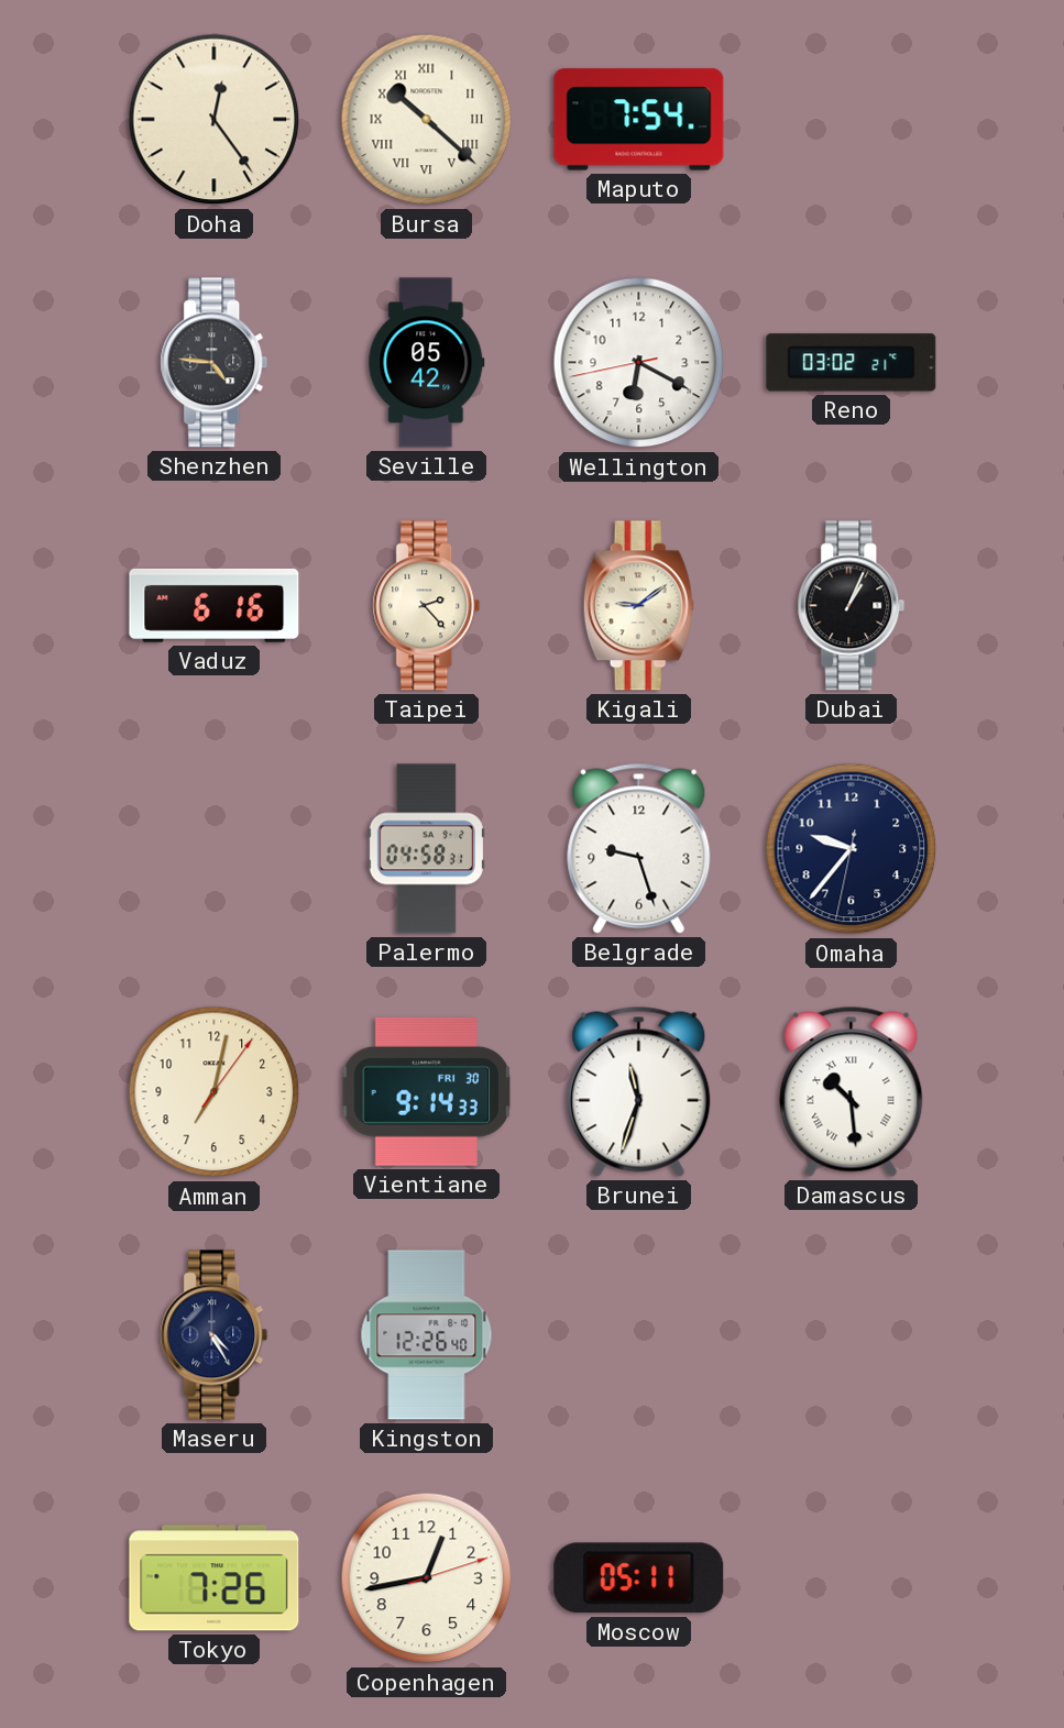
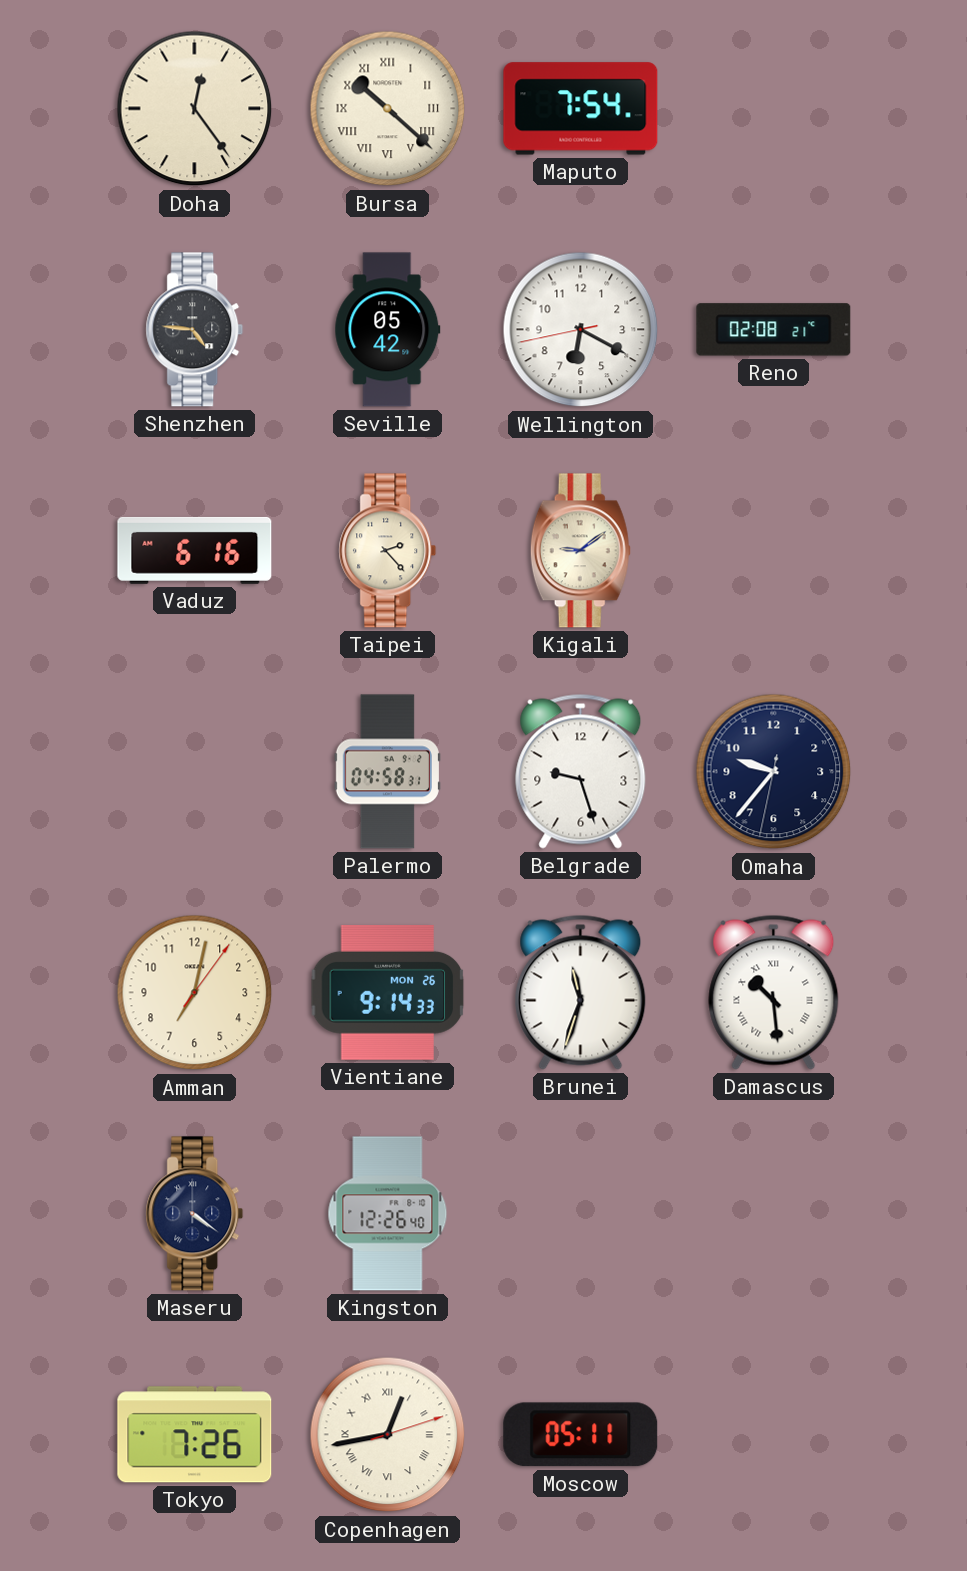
Reno: 03:02 -> 02:08
Dubai: 1:04 -> none
Vientiane date: FRI 30 -> MON 26
Maseru: 4:25 -> 4:21
Copenhagen numerals: Arabic -> Roman
